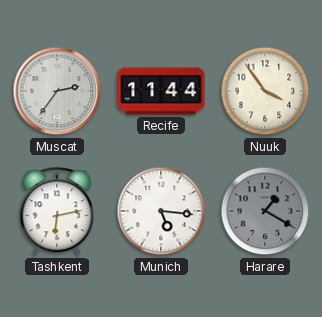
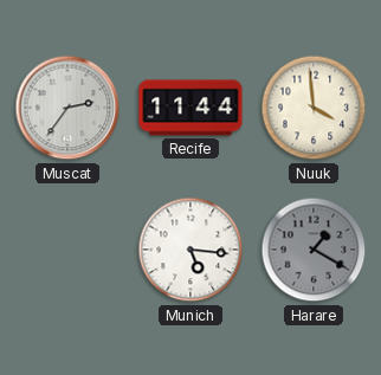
Nuuk: 3:54 -> 3:59
Tashkent: 6:13 -> none
